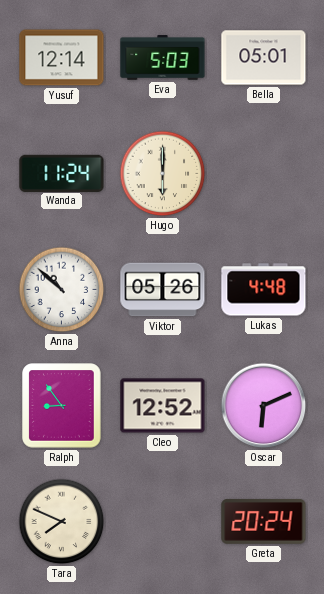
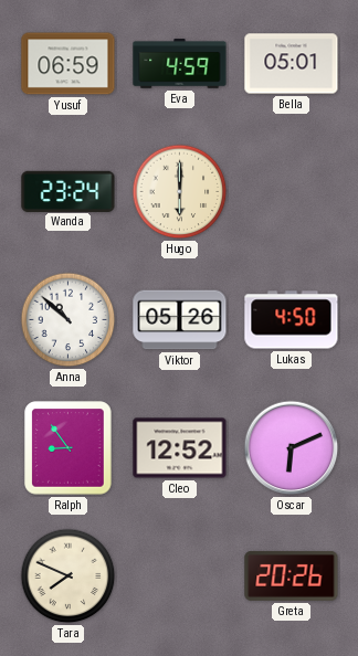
Yusuf: 12:14 -> 06:59
Eva: 5:03 -> 4:59
Wanda: 11:24 -> 23:24
Lukas: 4:48 -> 4:50
Greta: 20:24 -> 20:26
